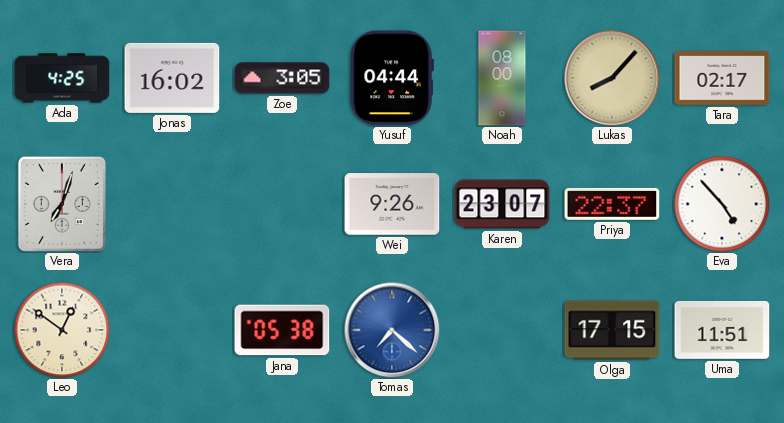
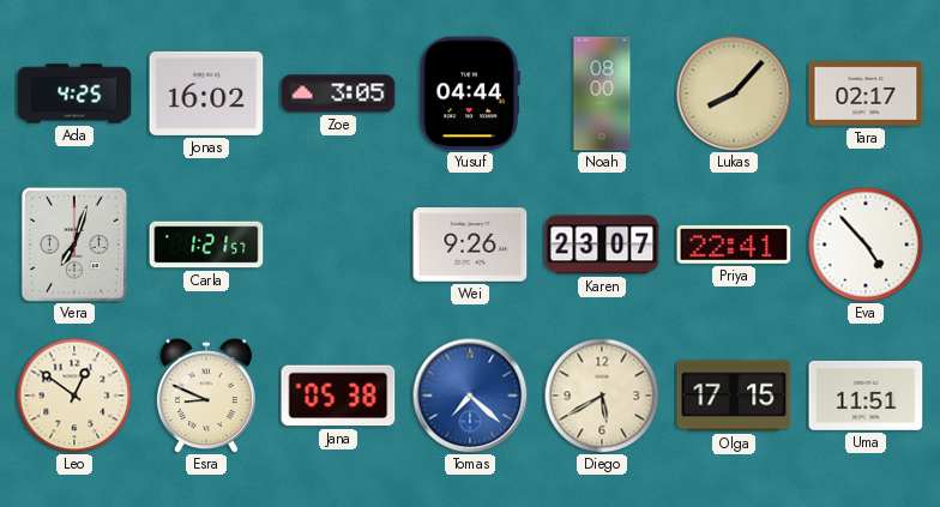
Carla: none -> 1:21
Priya: 22:37 -> 22:41
Esra: none -> 8:49
Diego: none -> 5:40
